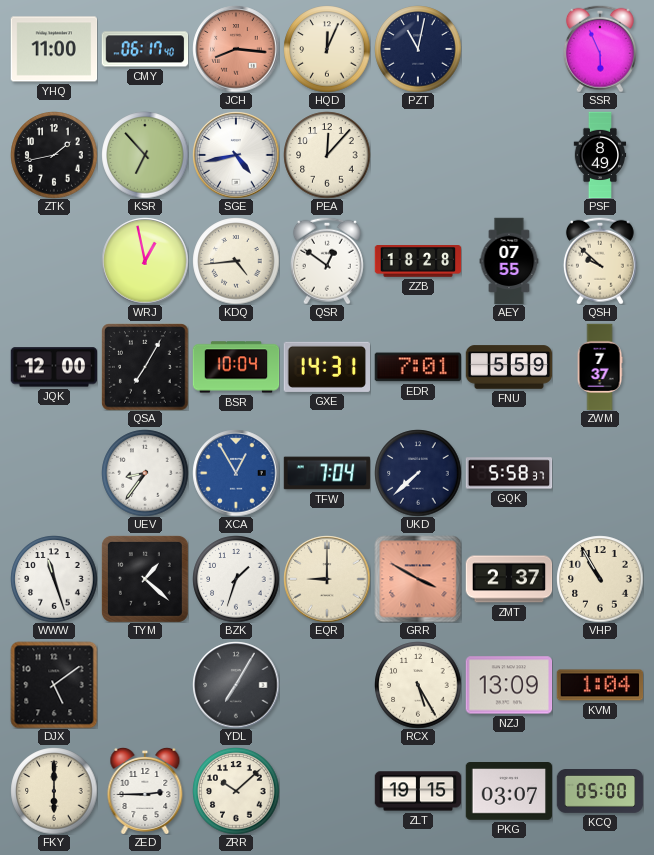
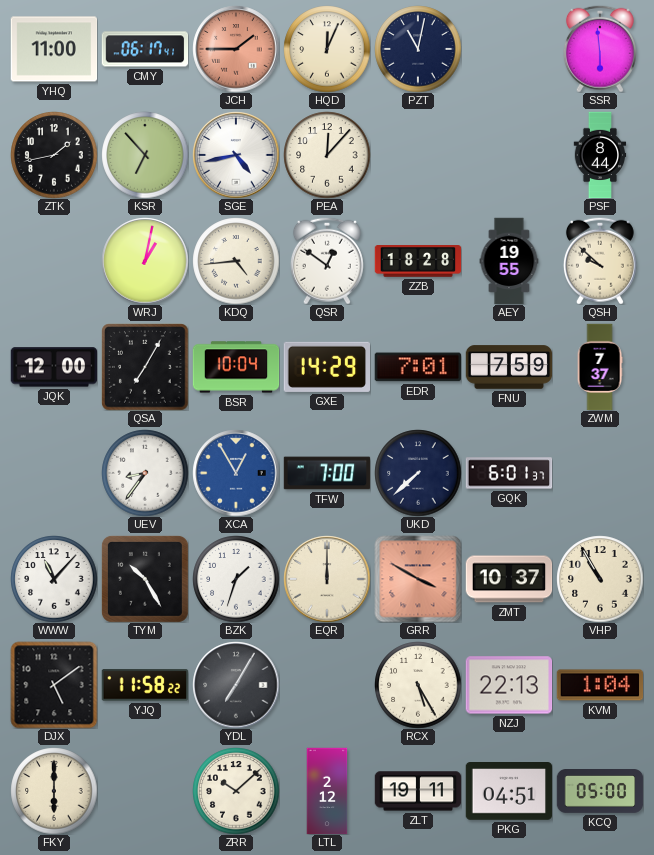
CMY: 06:17:40 -> 06:17:41
JCH: 8:16 -> 1:45
SSR: 5:56 -> 5:59
PSF: 8:49 -> 8:44
WRJ: 12:58 -> 1:02
AEY: 07:55 -> 19:55
GXE: 14:31 -> 14:29
FNU: 5:59 -> 7:59
TFW: 7:04 -> 7:00
GQK: 5:58 -> 6:01
WWW: 11:27 -> 11:07
TYM: 1:22 -> 10:25
EQR: 9:00 -> 12:00
ZMT: 2:37 -> 10:37
YJQ: none -> 11:58
NZJ: 13:09 -> 22:13
ZED: 2:45 -> none
LTL: none -> 2:12
ZLT: 19:15 -> 19:11
PKG: 03:07 -> 04:51
